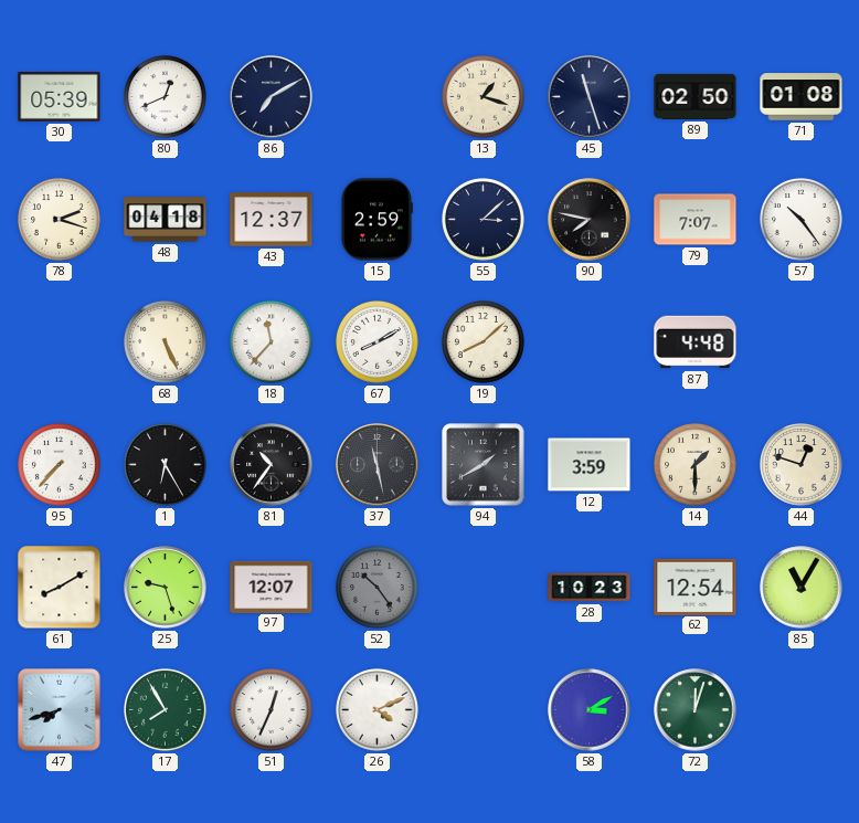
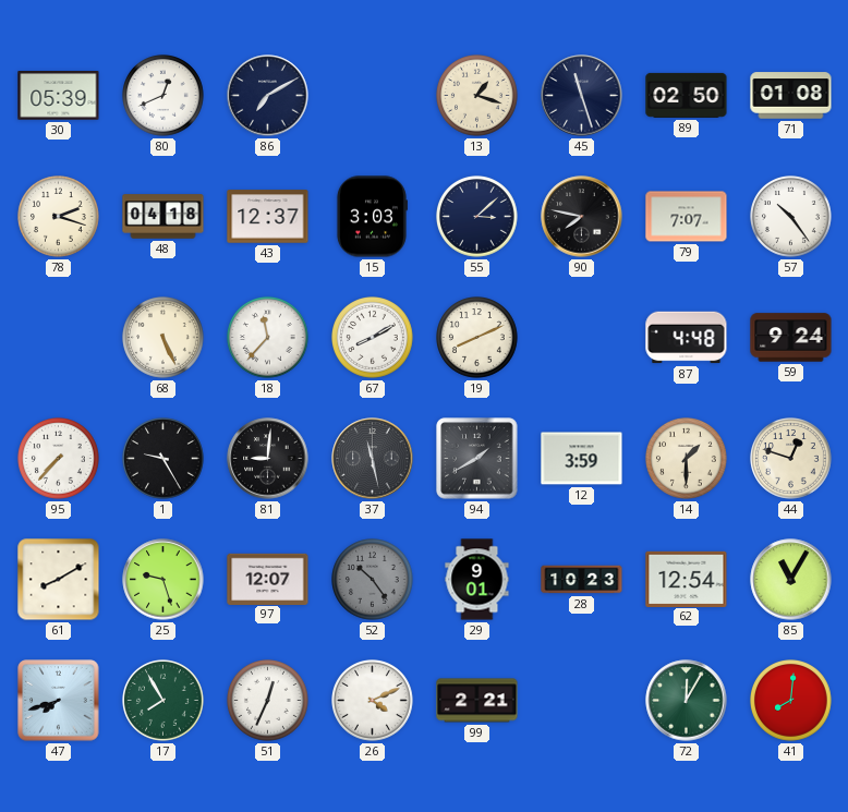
15: 2:59 -> 3:03
19: 8:08 -> 8:11
59: none -> 9:24
1: 6:25 -> 9:25
81: 10:36 -> 9:01
29: none -> 9:01
99: none -> 2:21
58: 3:10 -> none
72: 12:03 -> 12:05
41: none -> 8:01
